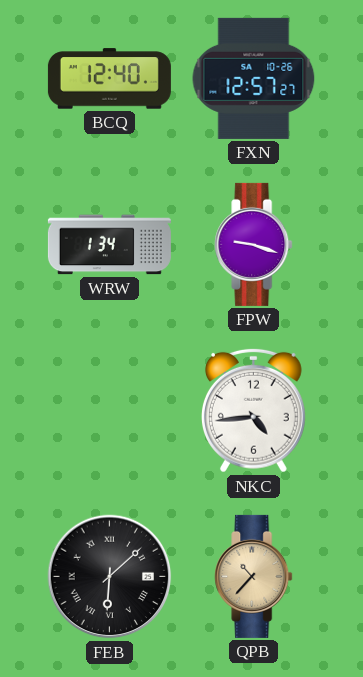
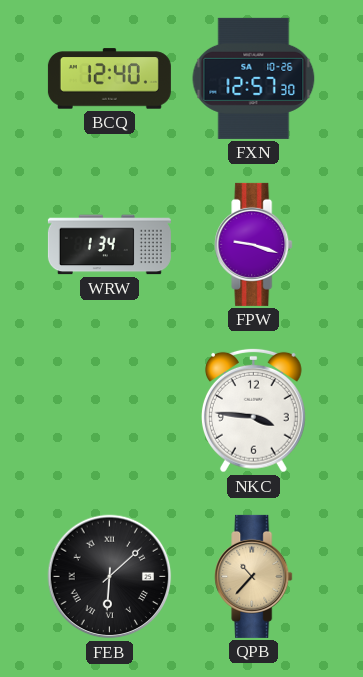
FXN: 12:57:27 -> 12:57:30
NKC: 4:44 -> 3:46
